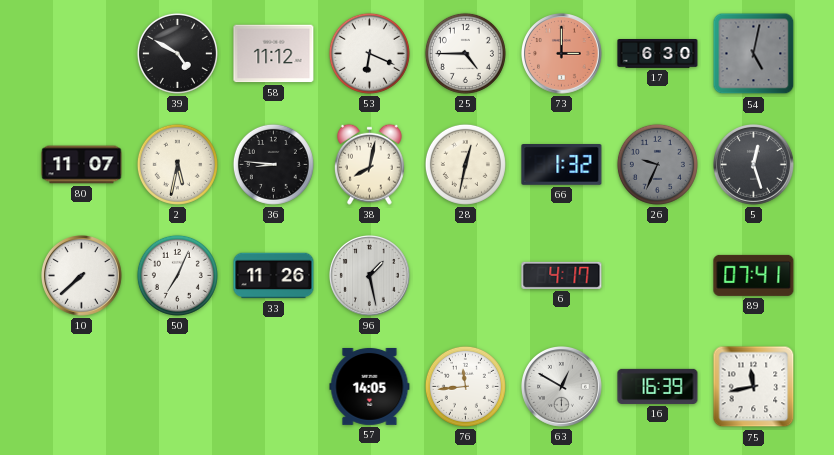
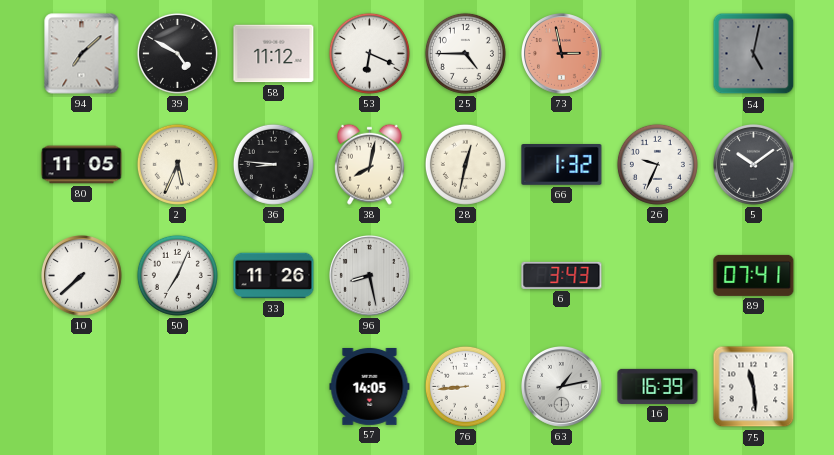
94: none -> 7:08
73: 3:00 -> 2:58
17: 6:30 -> none
80: 11:07 -> 11:05
2: 5:32 -> 5:34
26 dial: grey -> white
5: 12:27 -> 10:09
96: 1:28 -> 8:28
6: 4:17 -> 3:43
76: 11:44 -> 8:44
63: 12:50 -> 1:13
75: 11:43 -> 11:29
